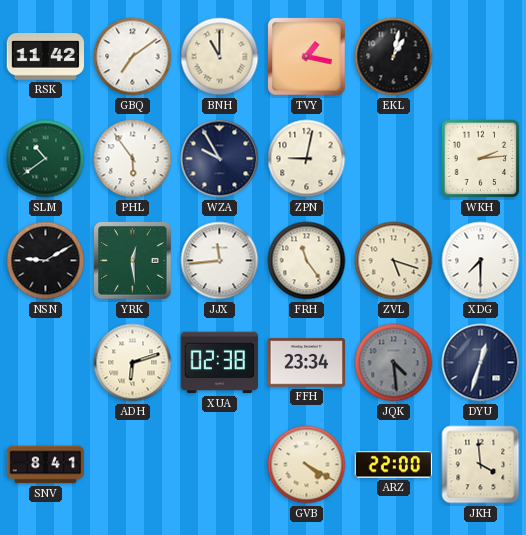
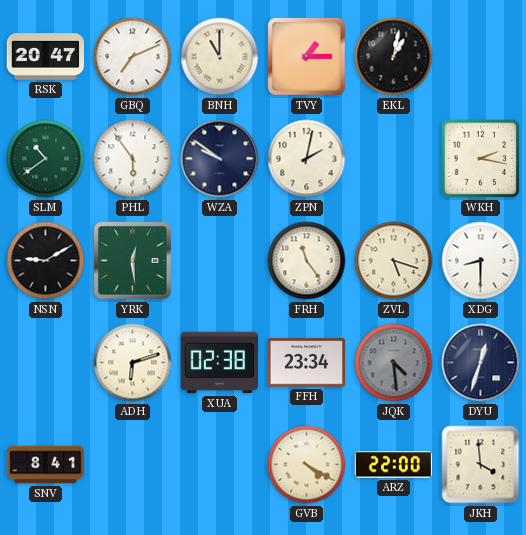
RSK: 11:42 -> 20:47
GBQ: 7:09 -> 7:11
TVY: 1:17 -> 1:15
WZA: 9:55 -> 9:51
ZPN: 9:02 -> 2:02
WKH: 2:14 -> 2:17
JJX: 11:44 -> none
XDG: 7:30 -> 8:30
